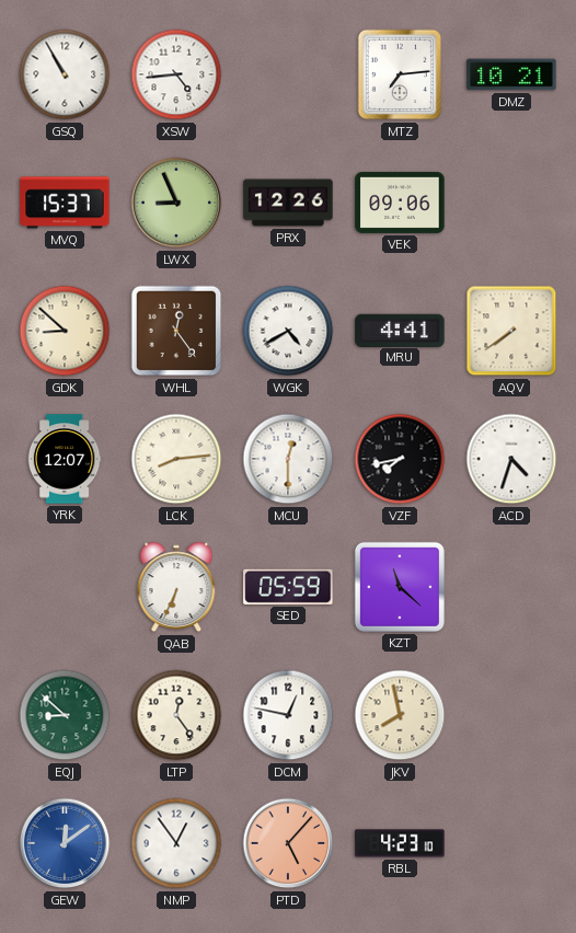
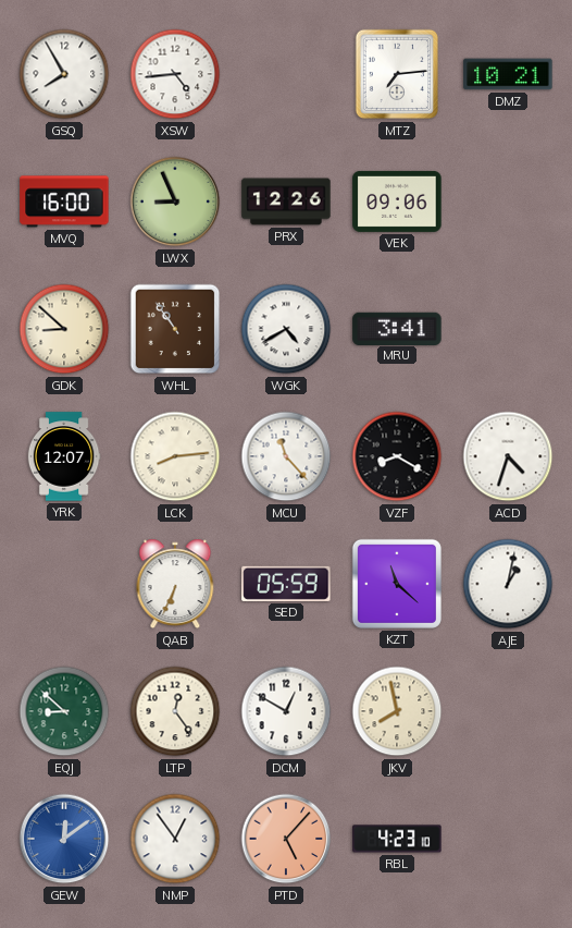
GSQ: 10:55 -> 7:55
MVQ: 15:37 -> 16:00
WHL: 12:24 -> 10:54
MRU: 4:41 -> 3:41
AQV: 7:39 -> none
MCU: 12:30 -> 11:23
VZF: 7:43 -> 8:20
AJE: none -> 1:02
DCM: 12:47 -> 12:50
